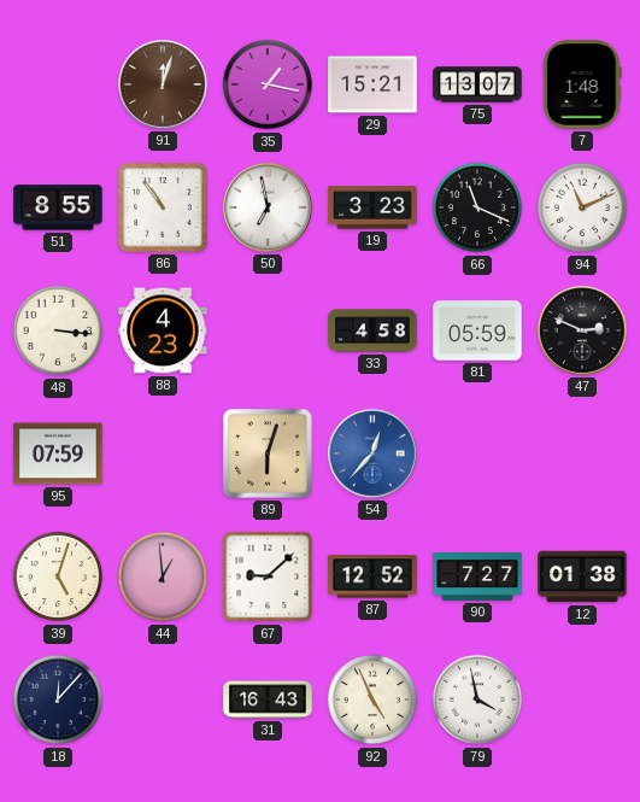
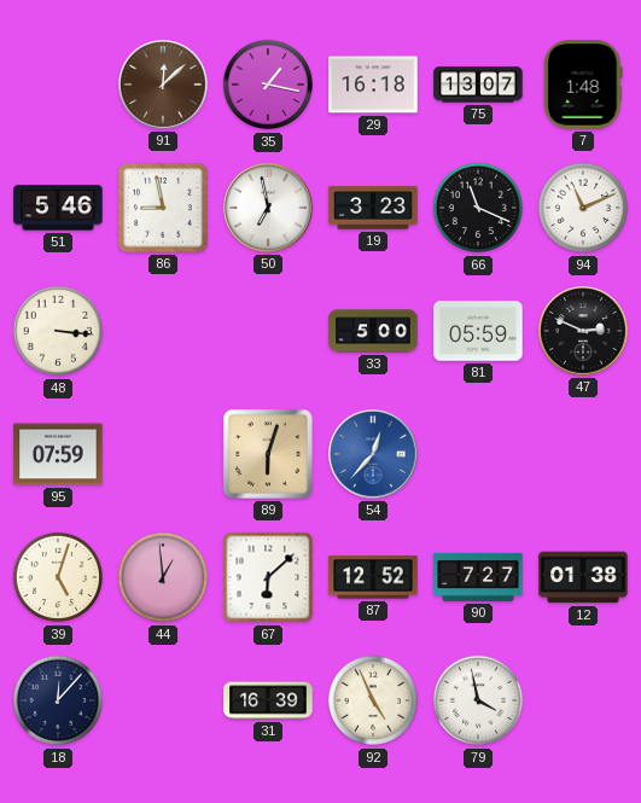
91: 12:03 -> 12:08
29: 15:21 -> 16:18
51: 8:55 -> 5:46
86: 10:54 -> 8:58
88: 4:23 -> none
33: 4:58 -> 5:00
67: 9:08 -> 6:08
31: 16:43 -> 16:39
